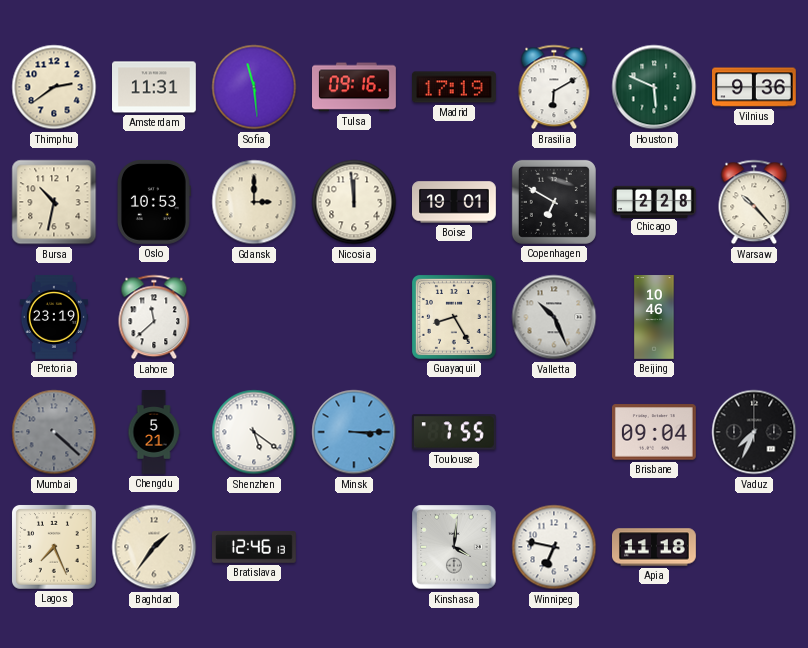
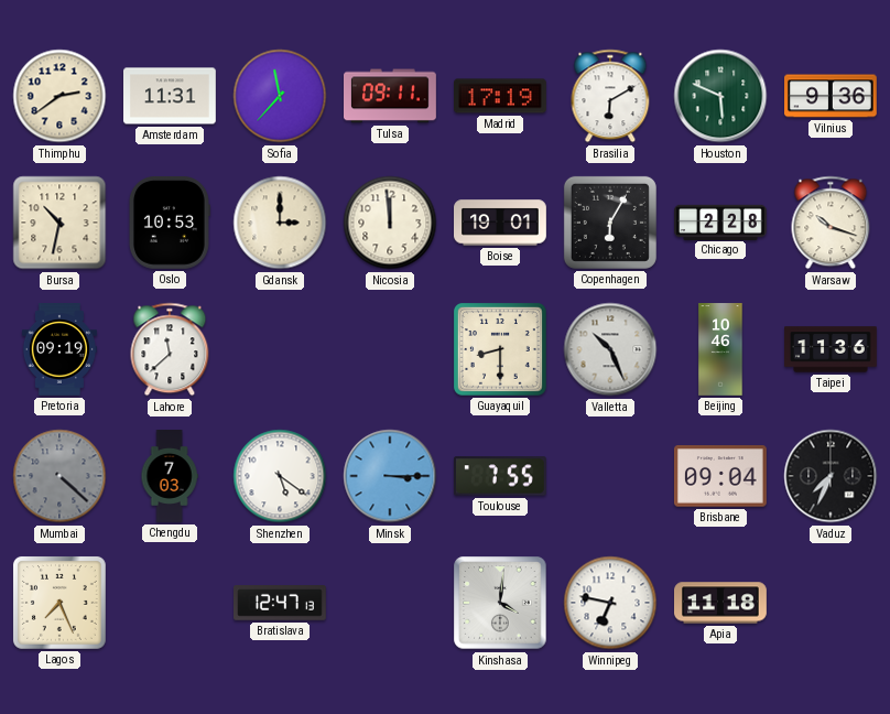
Sofia: 11:29 -> 11:37
Tulsa: 09:16 -> 09:11
Copenhagen: 6:50 -> 6:05
Warsaw: 10:23 -> 10:18
Pretoria: 23:19 -> 09:19
Guayaquil: 8:25 -> 8:30
Taipei: none -> 11:36
Chengdu: 5:21 -> 7:03
Baghdad: 1:36 -> none
Bratislava: 12:46 -> 12:47
